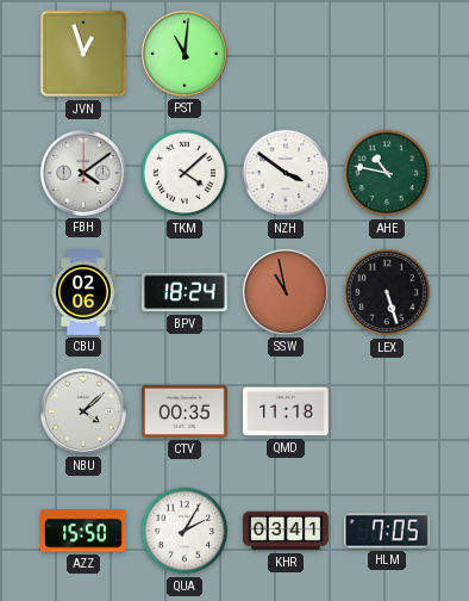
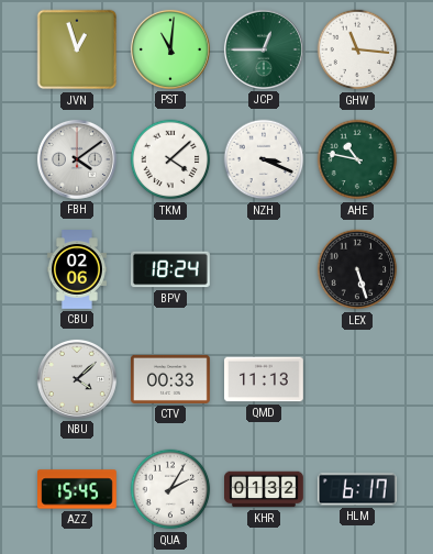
JCP: none -> 12:45
GHW: none -> 11:16
NZH: 3:51 -> 3:19
SSW: 10:58 -> none
CTV: 00:35 -> 00:33
QMD: 11:18 -> 11:13
AZZ: 15:50 -> 15:45
KHR: 03:41 -> 01:32
HLM: 7:05 -> 6:17
